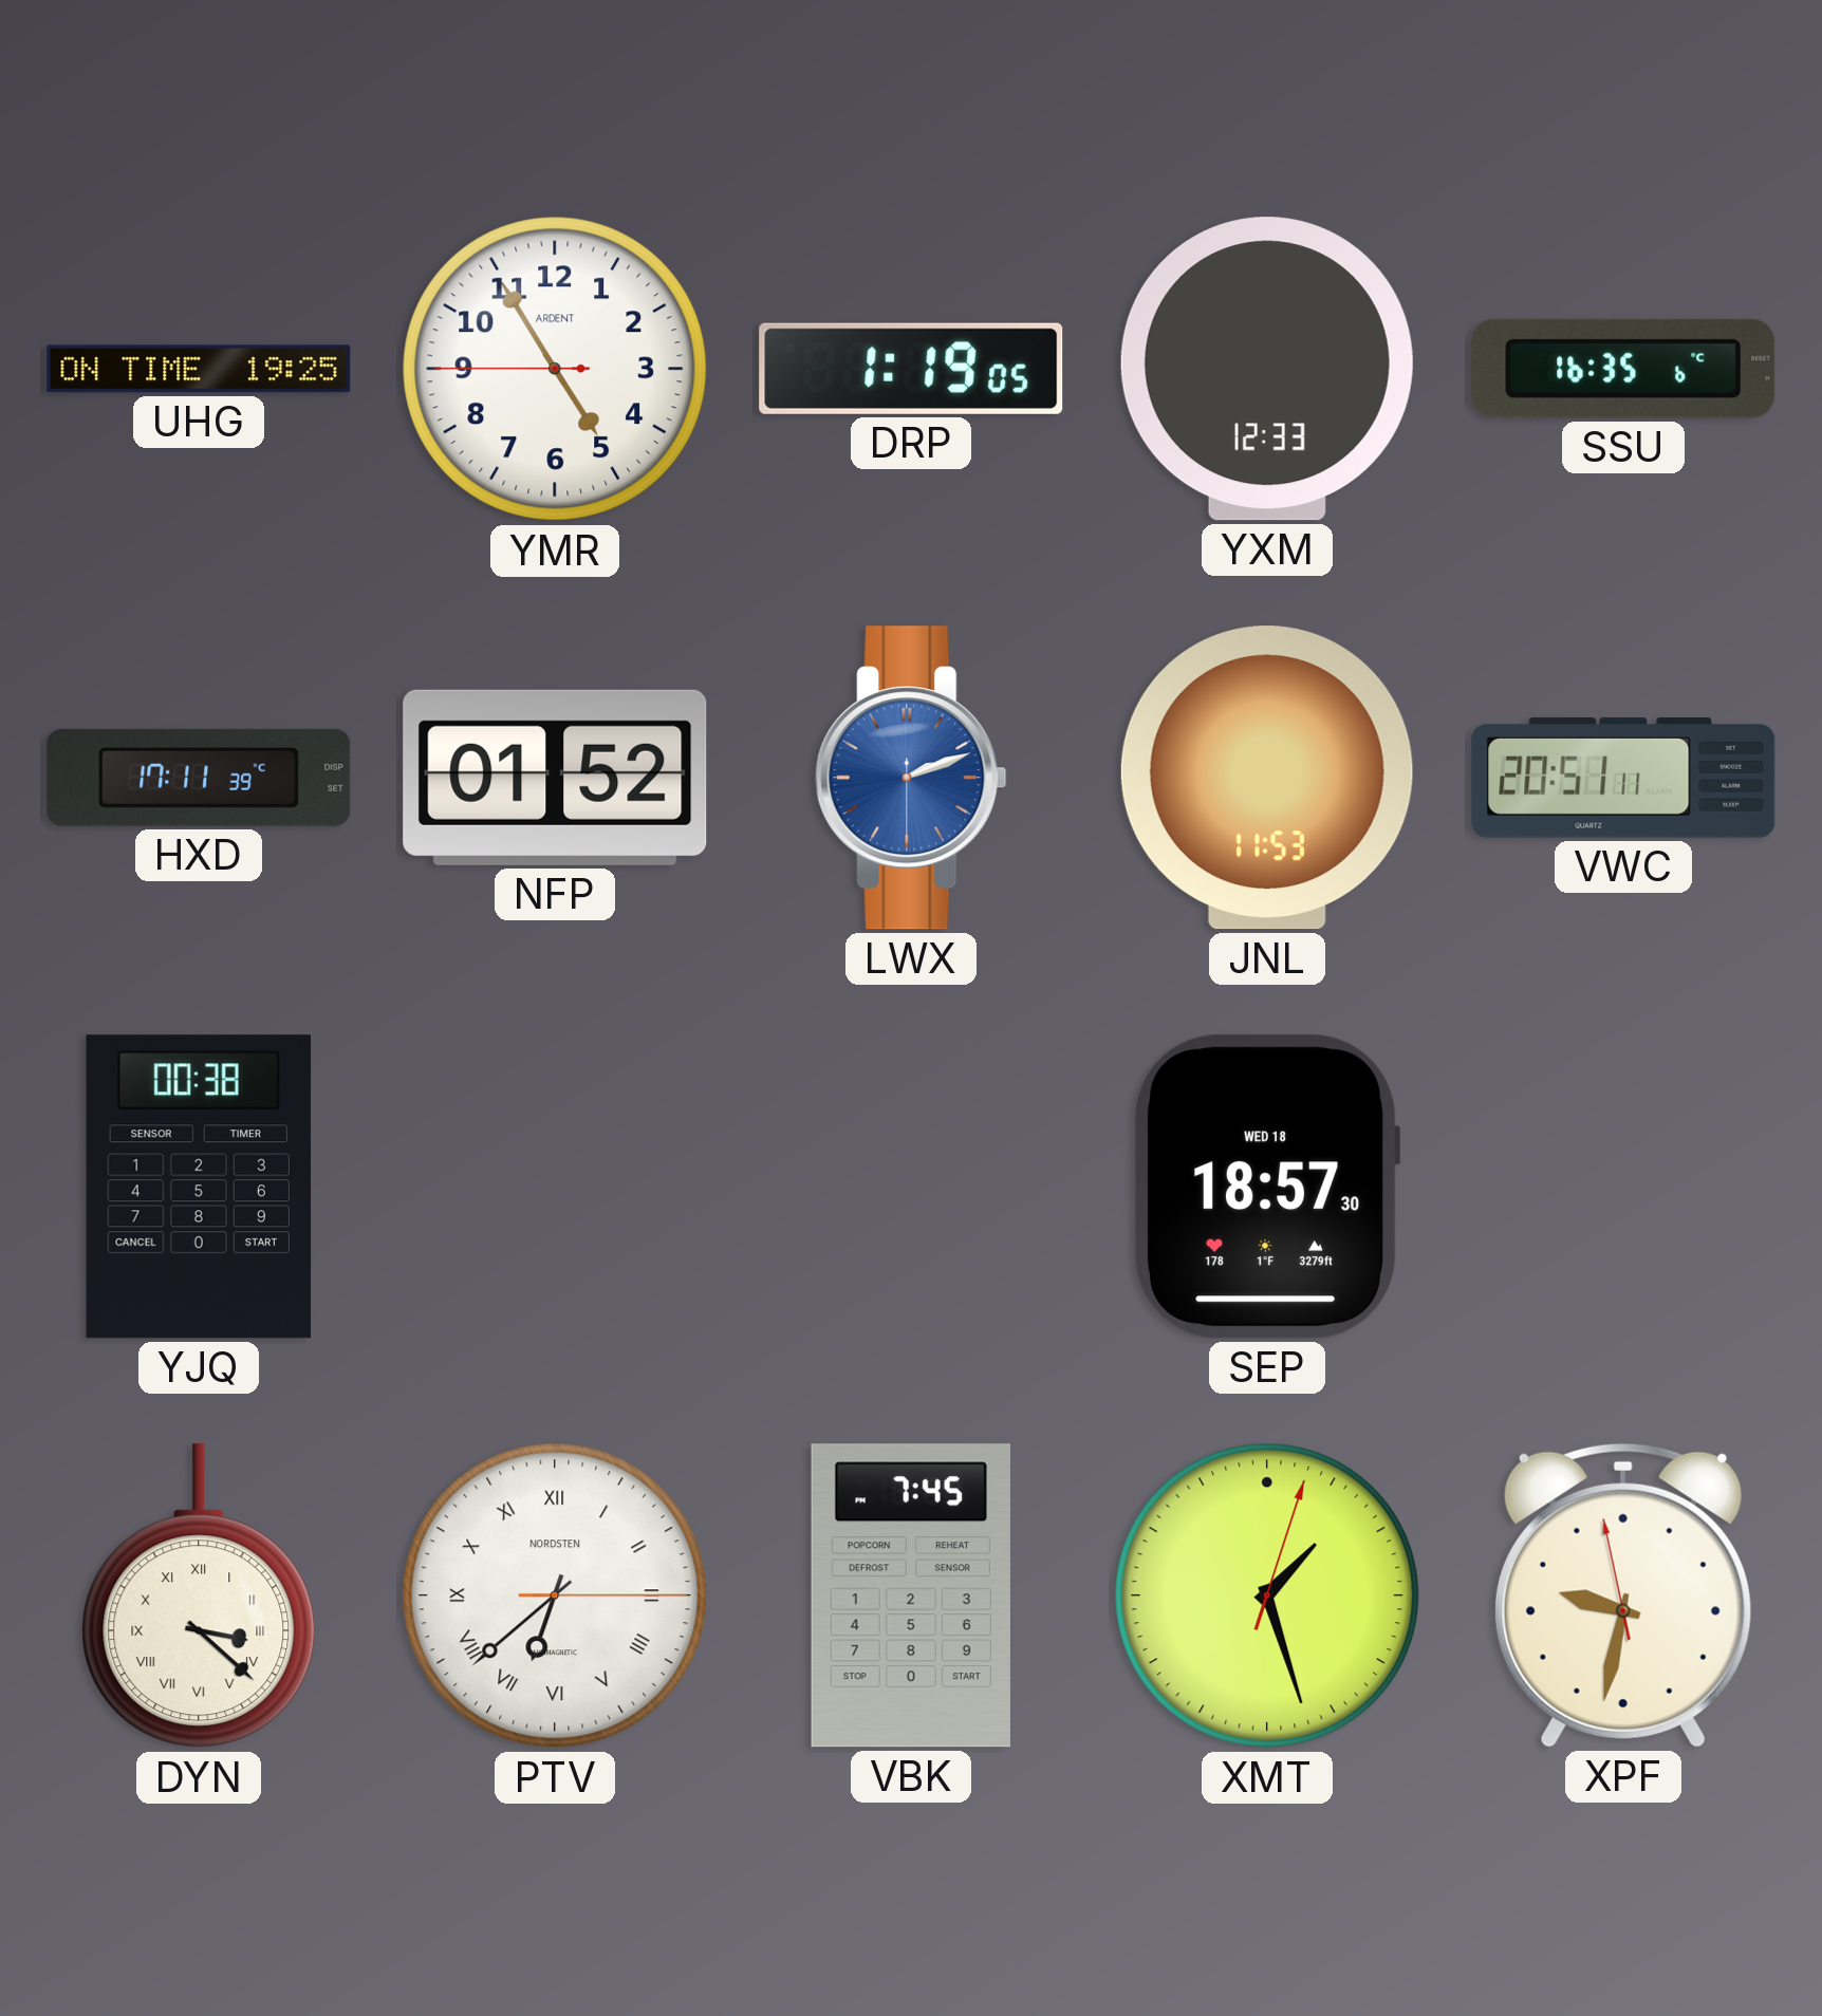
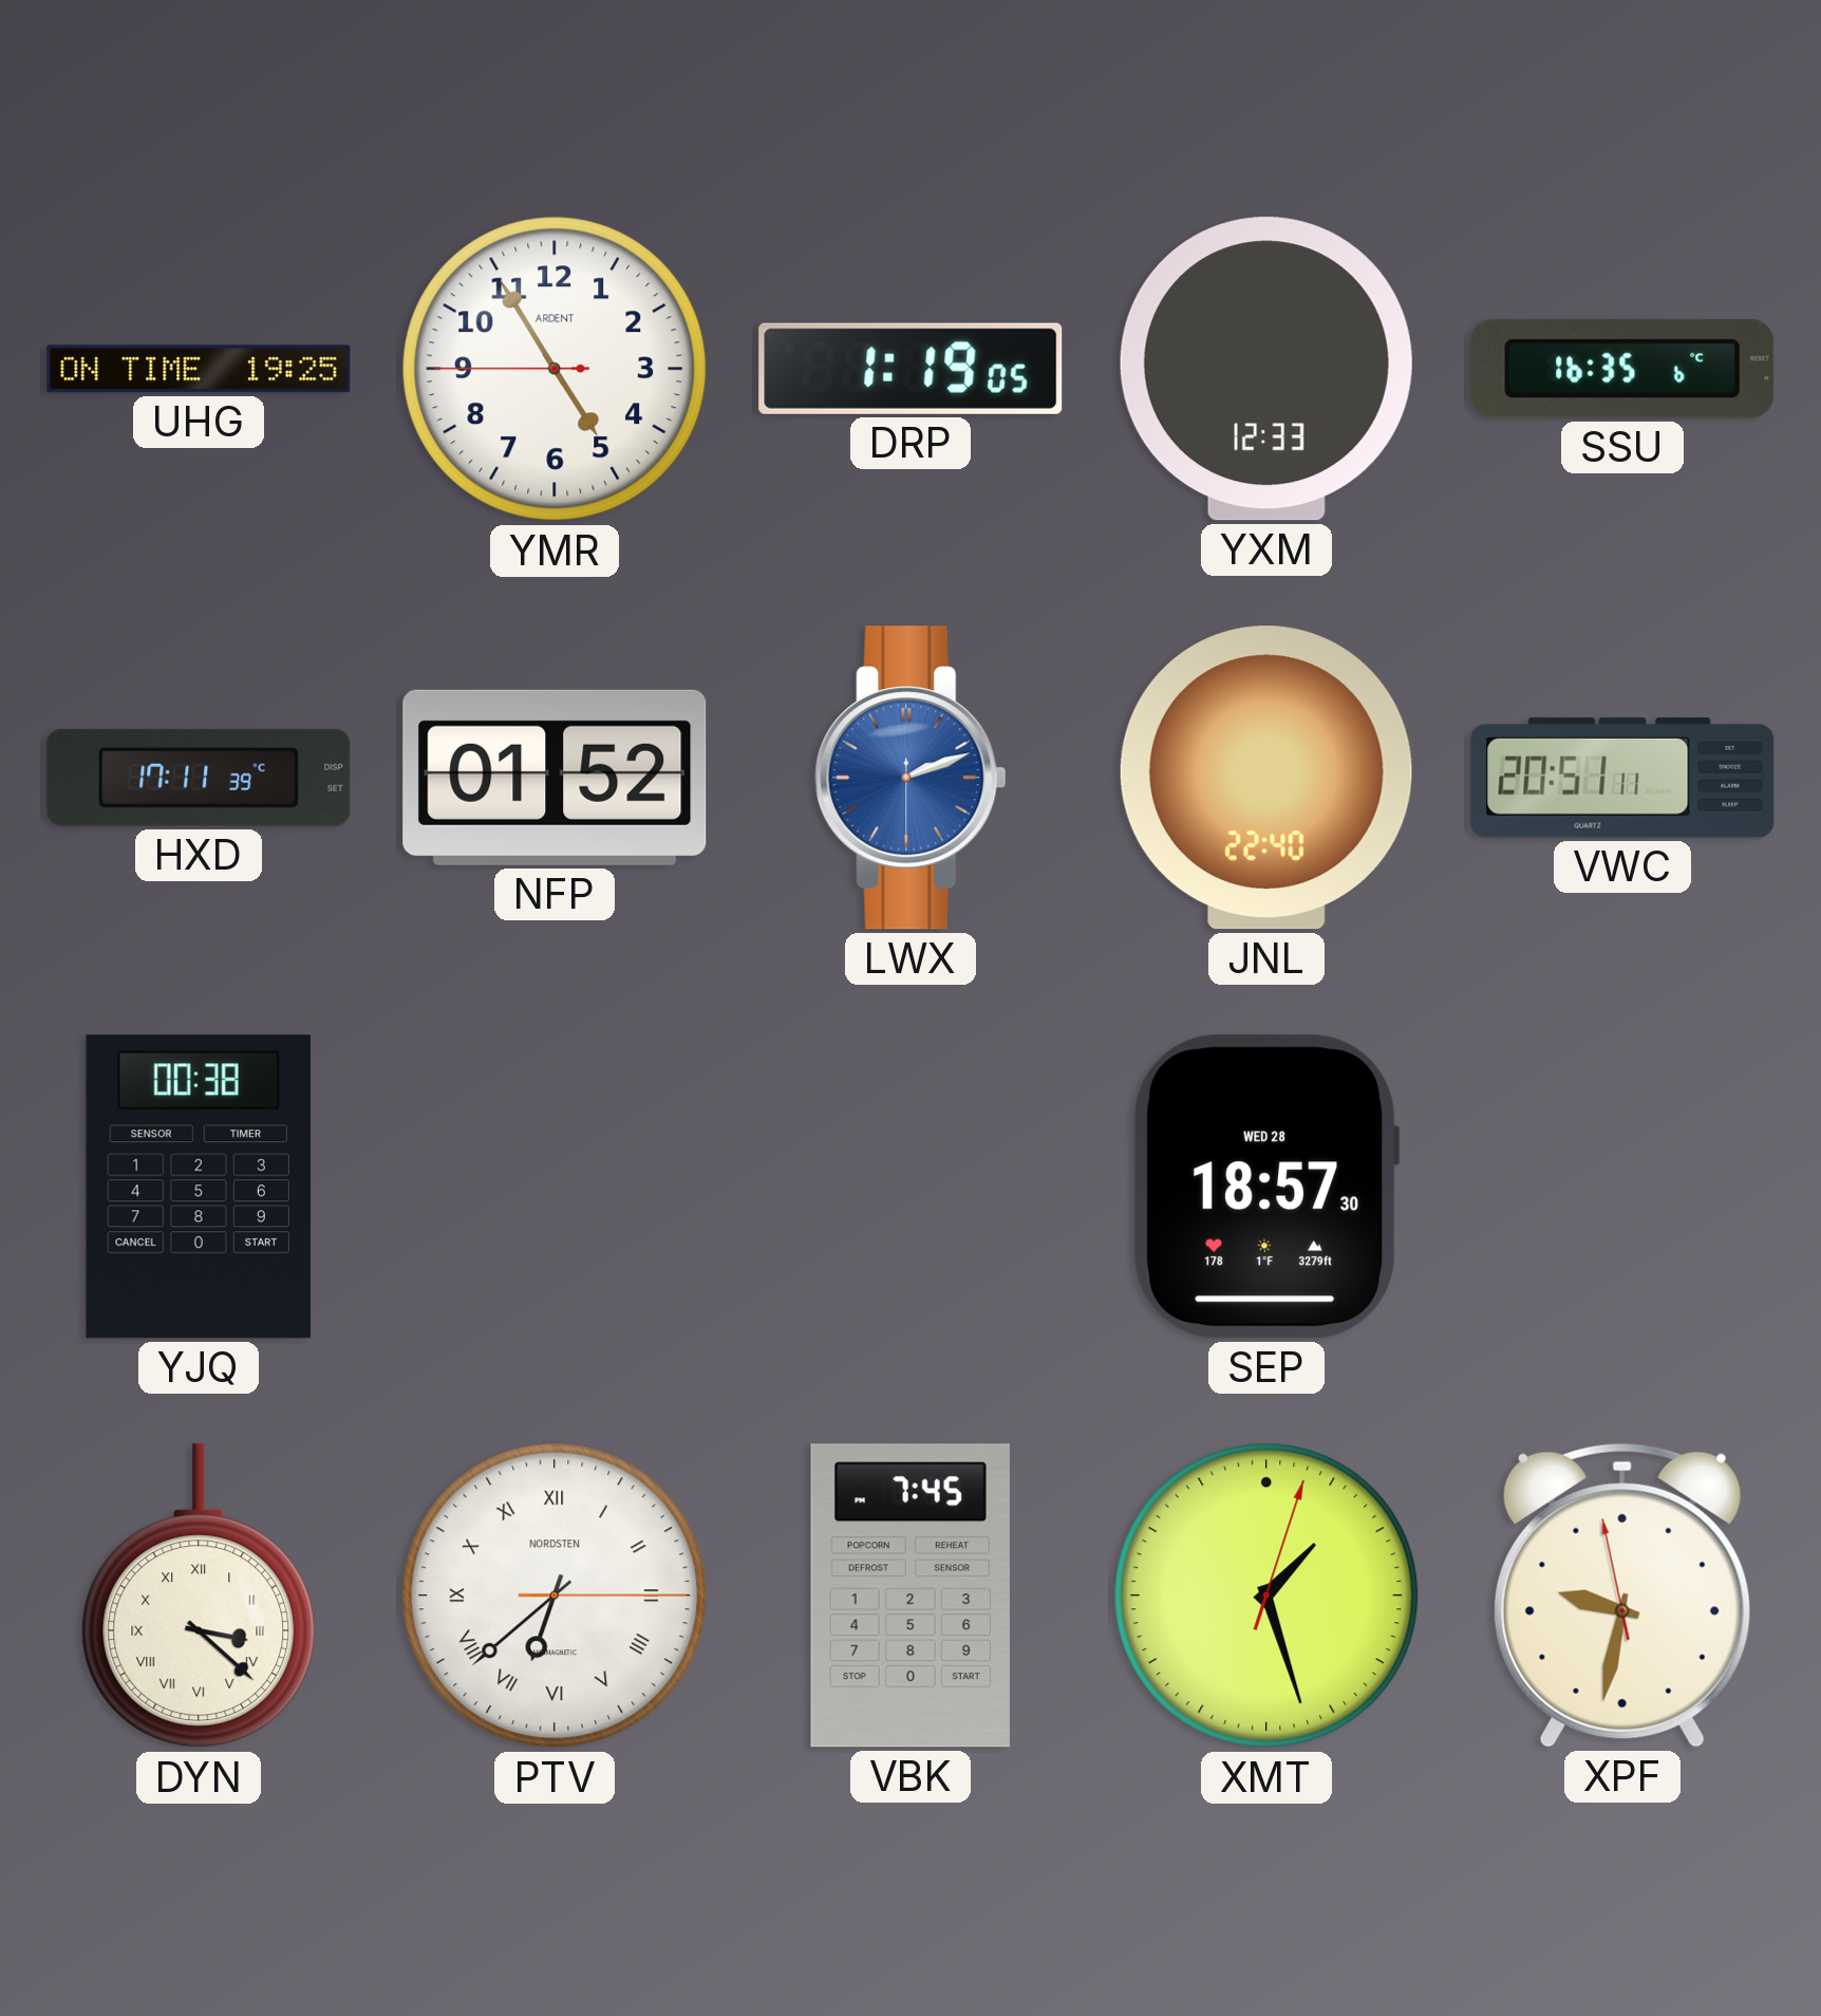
JNL: 11:53 -> 22:40
SEP date: WED 18 -> WED 28
